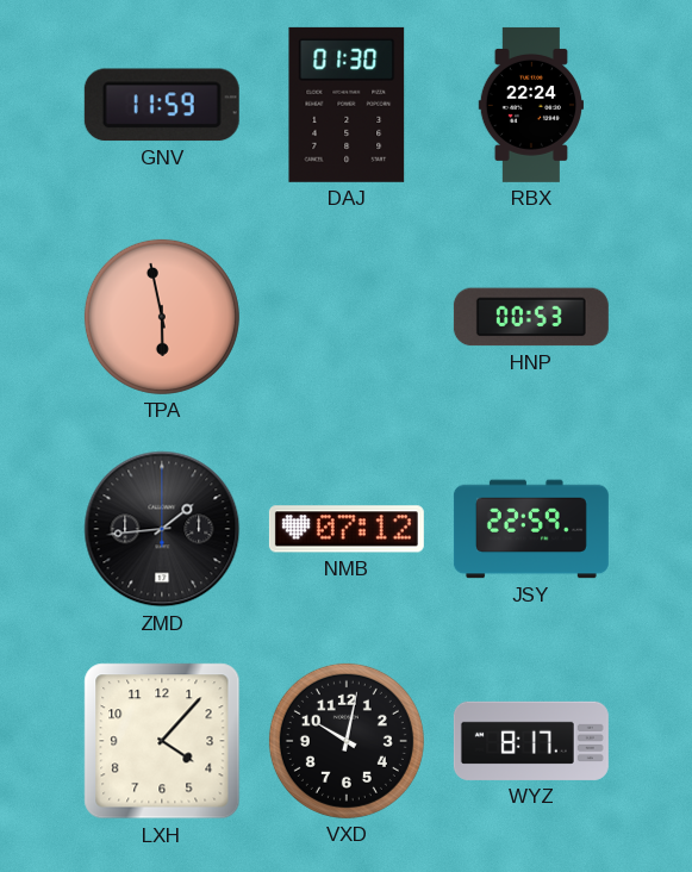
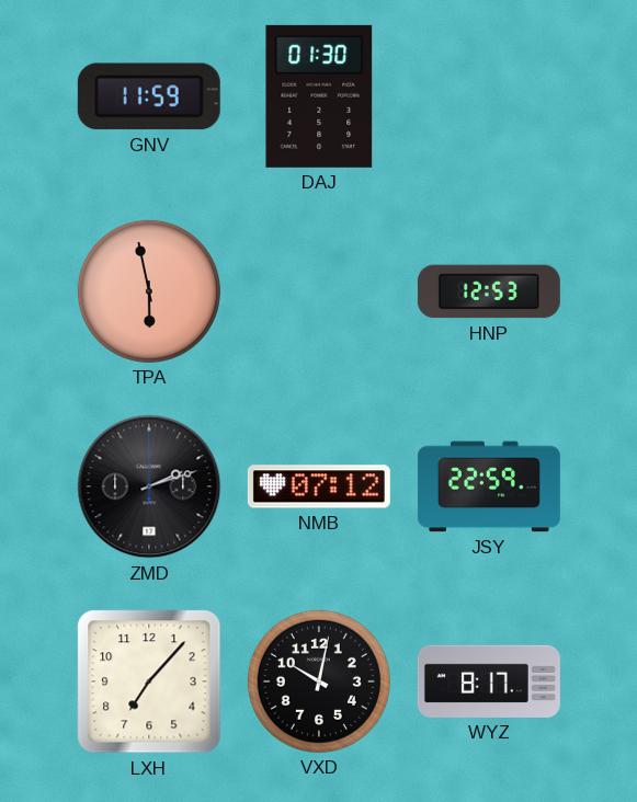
RBX: 22:24 -> none
HNP: 00:53 -> 12:53
ZMD: 1:44 -> 2:12
LXH: 4:07 -> 7:07
